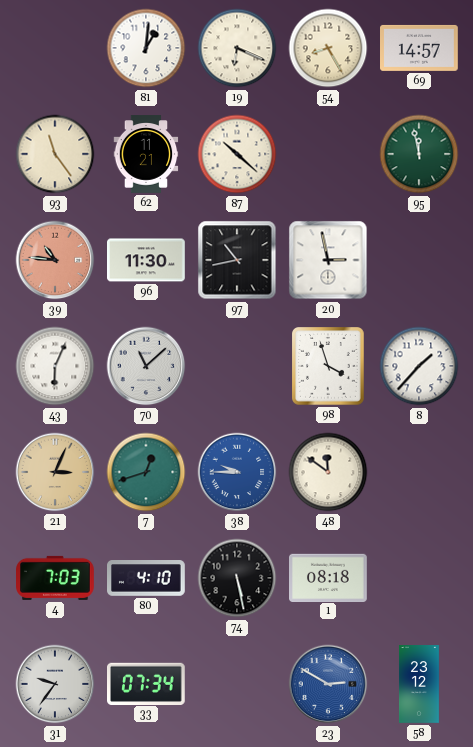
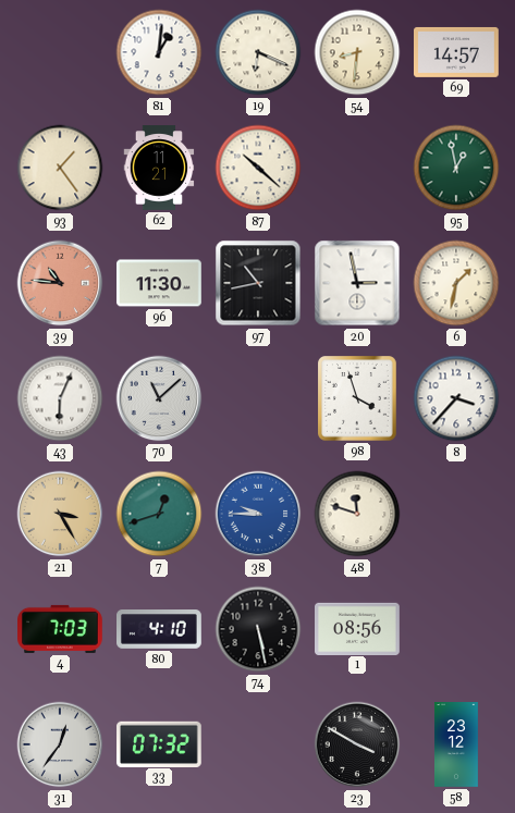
54: 8:25 -> 8:31
93: 11:24 -> 1:24
95: 11:58 -> 12:58
6: none -> 1:32
8: 1:37 -> 3:37
21: 3:04 -> 3:25
48: 11:51 -> 11:48
1: 08:18 -> 08:56
31: 9:36 -> 12:36
33: 07:34 -> 07:32
23: 2:50 -> 3:50
23 dial: blue -> black
